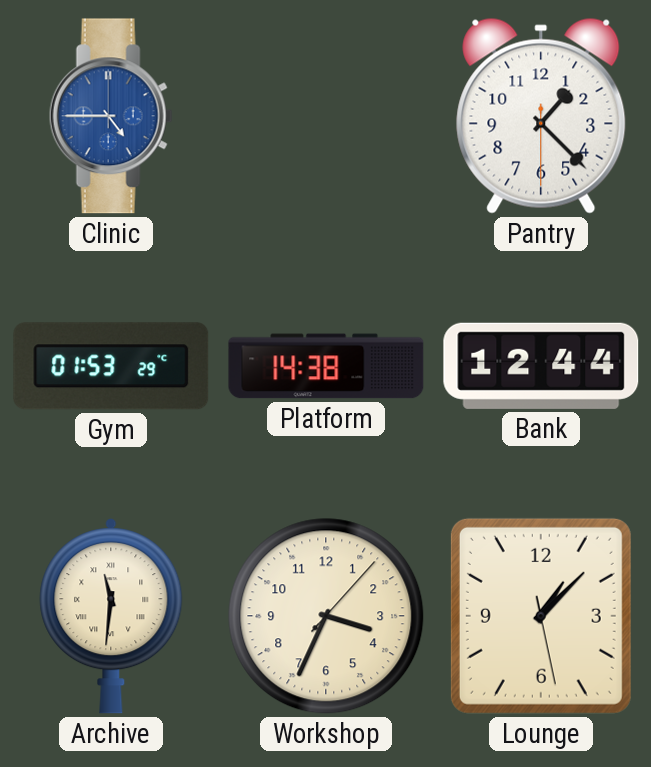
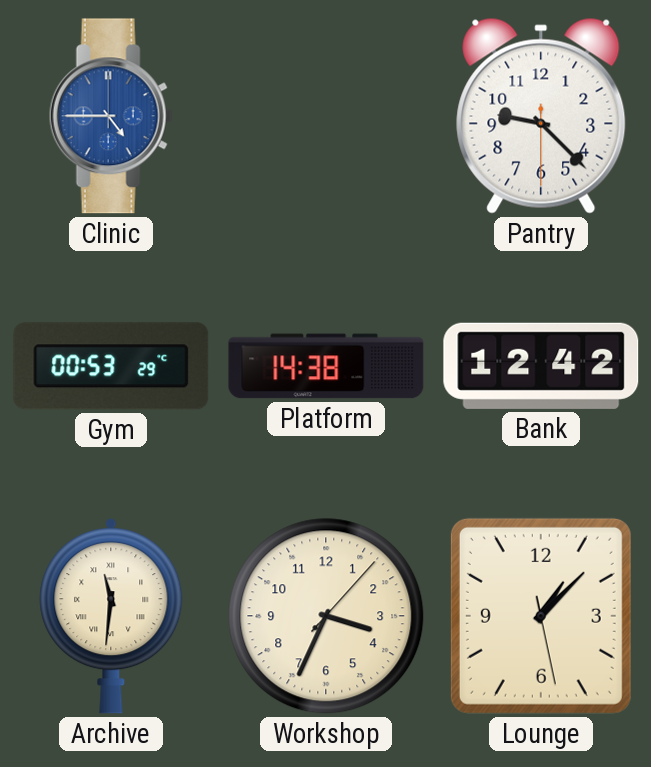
Pantry: 1:22 -> 9:22
Gym: 01:53 -> 00:53
Bank: 12:44 -> 12:42
